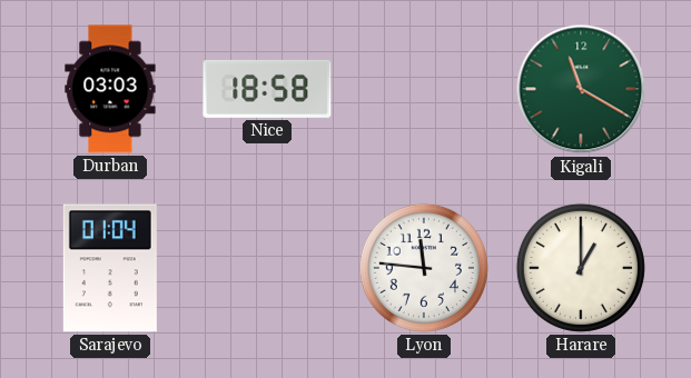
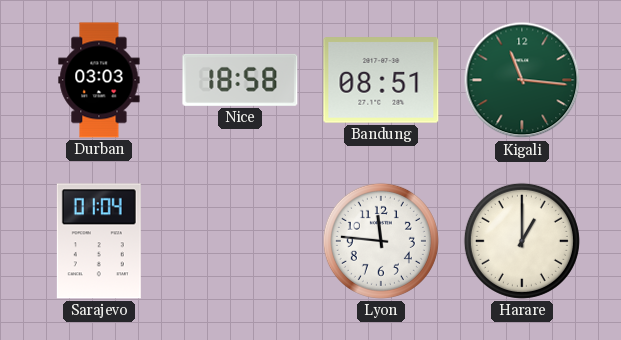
Bandung: none -> 08:51
Kigali: 11:20 -> 11:16
